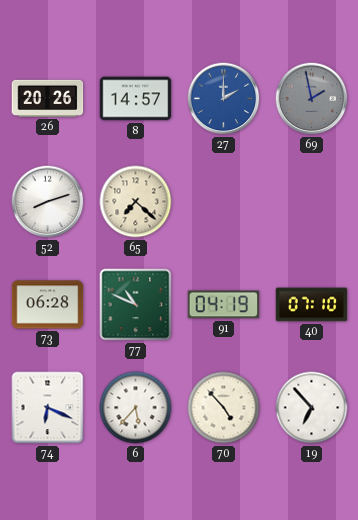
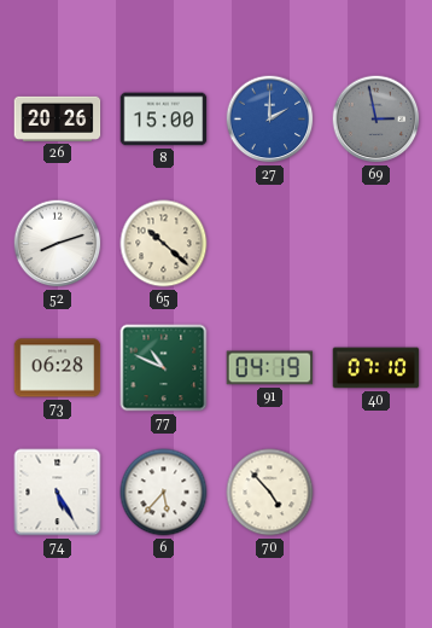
8: 14:57 -> 15:00
69: 1:58 -> 2:58
65: 7:22 -> 10:22
74: 6:19 -> 5:25
19: 6:53 -> none
